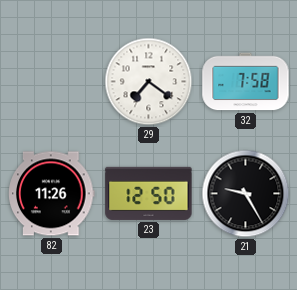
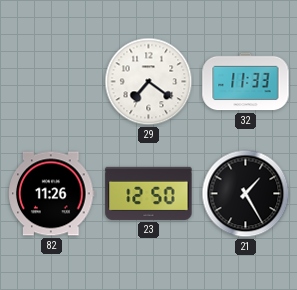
32: 7:58 -> 11:33
21: 9:25 -> 1:25
